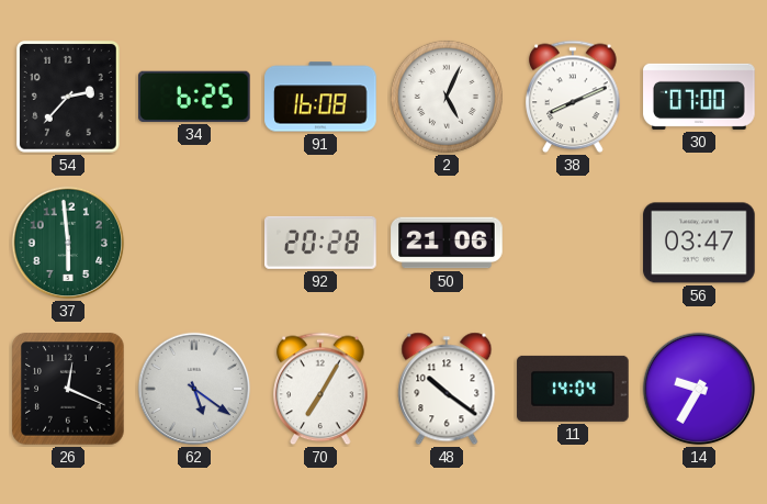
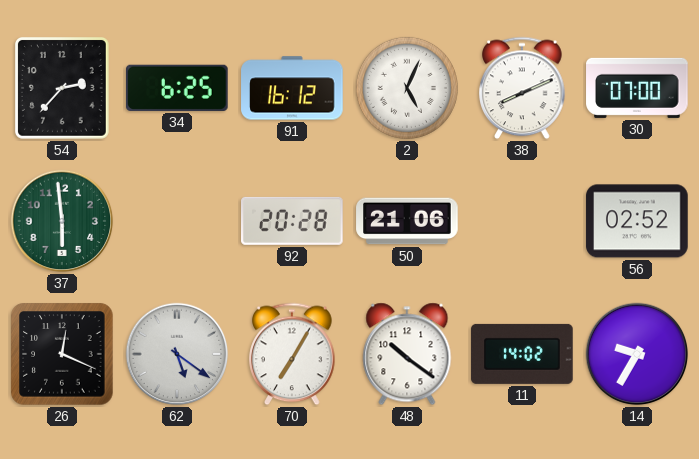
91: 16:08 -> 16:12
56: 03:47 -> 02:52
11: 14:04 -> 14:02
